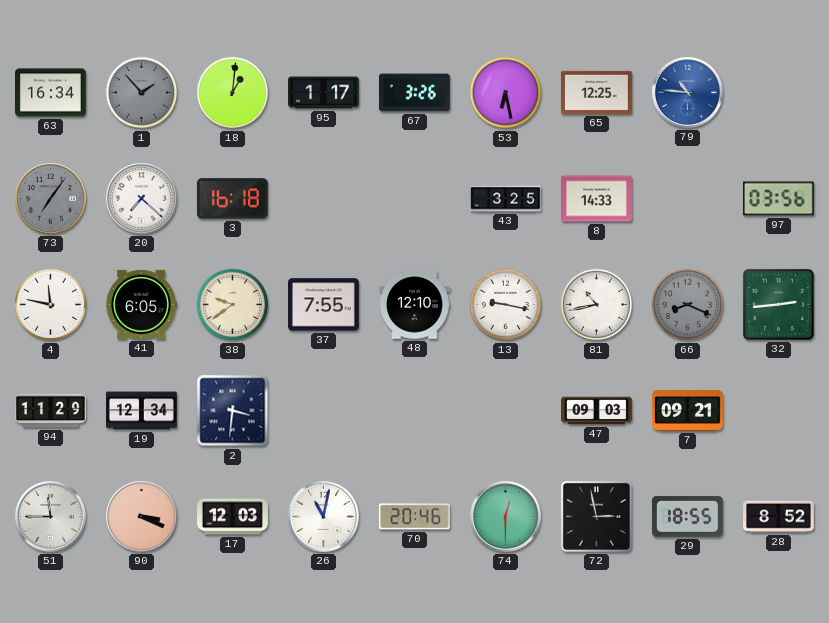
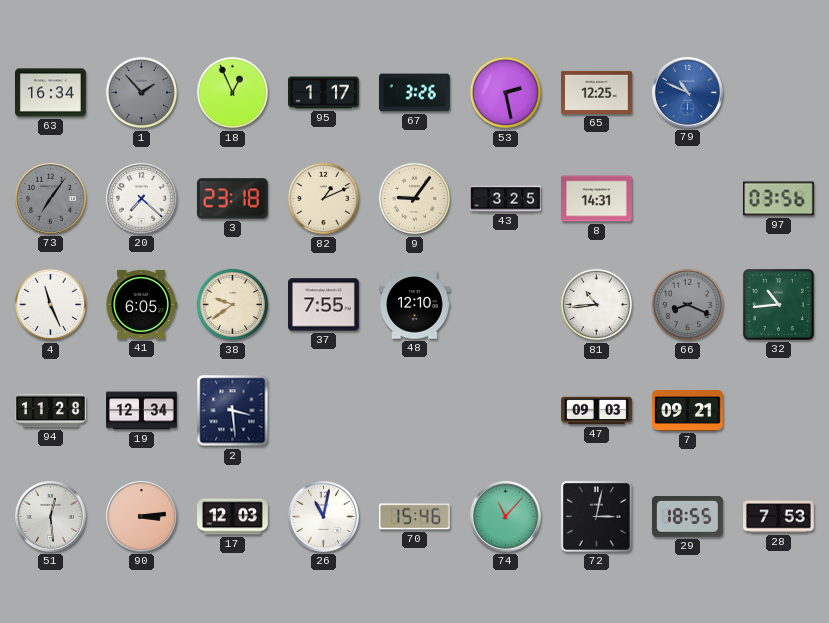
18: 1:01 -> 12:56
53: 6:28 -> 2:28
79: 10:46 -> 10:49
3: 16:18 -> 23:18
82: none -> 1:11
9: none -> 9:06
8: 14:33 -> 14:31
4: 11:47 -> 11:26
13: 9:17 -> none
81: 10:43 -> 10:44
32: 2:44 -> 10:44
94: 11:29 -> 11:28
2: 3:31 -> 3:29
51: 11:45 -> 12:29
90: 3:19 -> 3:14
70: 20:46 -> 15:46
74: 12:30 -> 11:07
72: 2:58 -> 3:02
28: 8:52 -> 7:53
